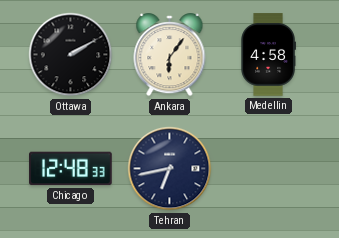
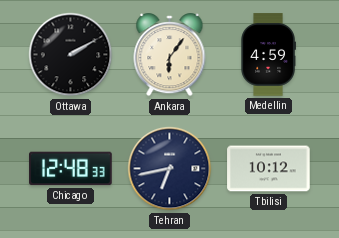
Medellin: 4:58 -> 4:59
Tbilisi: none -> 10:12
